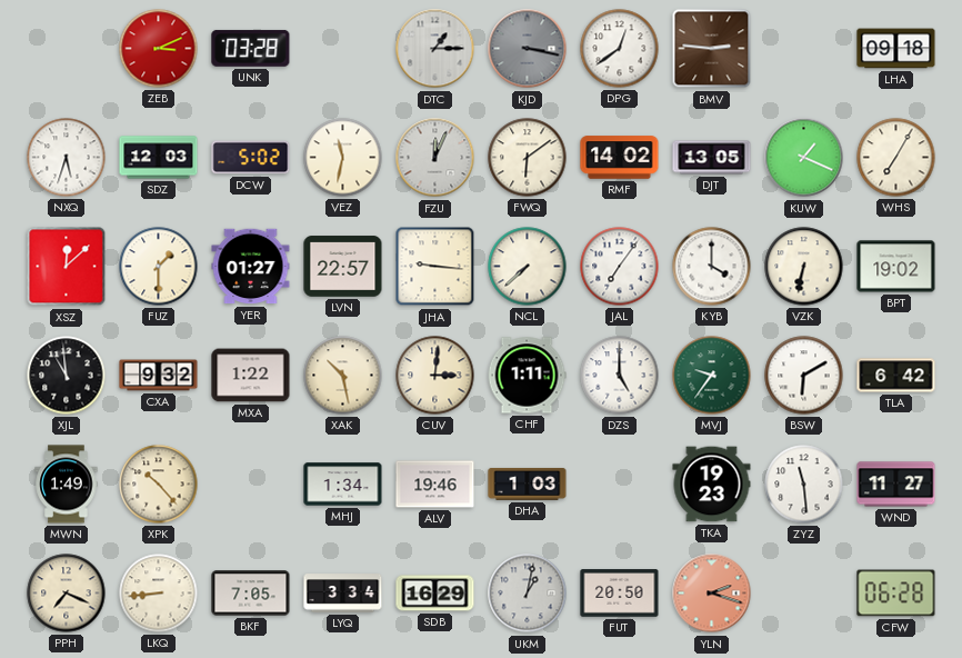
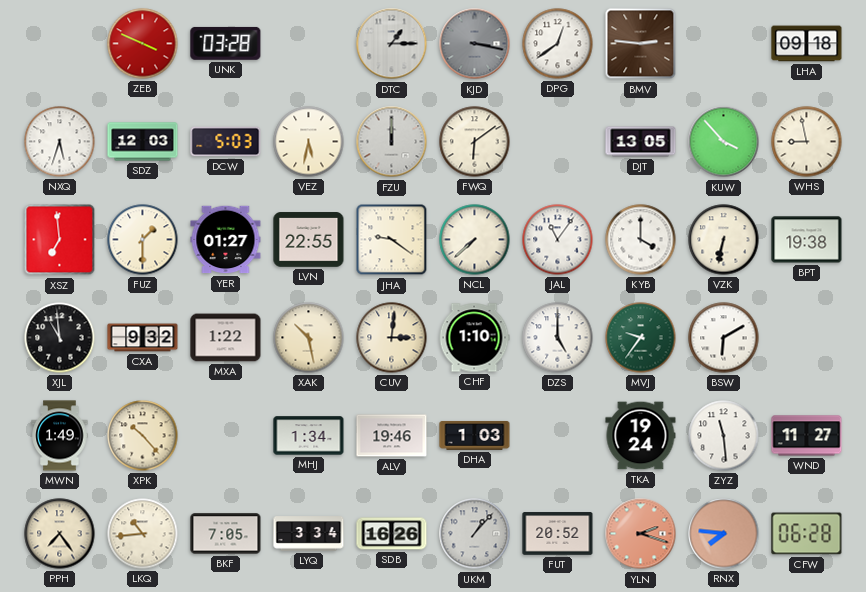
ZEB: 3:11 -> 3:49
DCW: 5:02 -> 5:03
VEZ: 11:32 -> 5:32
FZU: 12:04 -> 12:00
RMF: 14:02 -> none
KUW: 1:19 -> 3:53
WHS: 7:05 -> 8:58
XSZ: 12:08 -> 6:59
LVN: 22:57 -> 22:55
JHA: 9:16 -> 9:21
JAL: 7:06 -> 11:06
BPT: 19:02 -> 19:38
CHF: 1:11 -> 1:10
TLA: 6:42 -> none
TKA: 19:23 -> 19:24
PPH: 7:19 -> 7:24
LKQ: 8:44 -> 10:44
SDB: 16:29 -> 16:26
UKM: 1:02 -> 1:07
FUT: 20:50 -> 20:52
RNX: none -> 7:46
